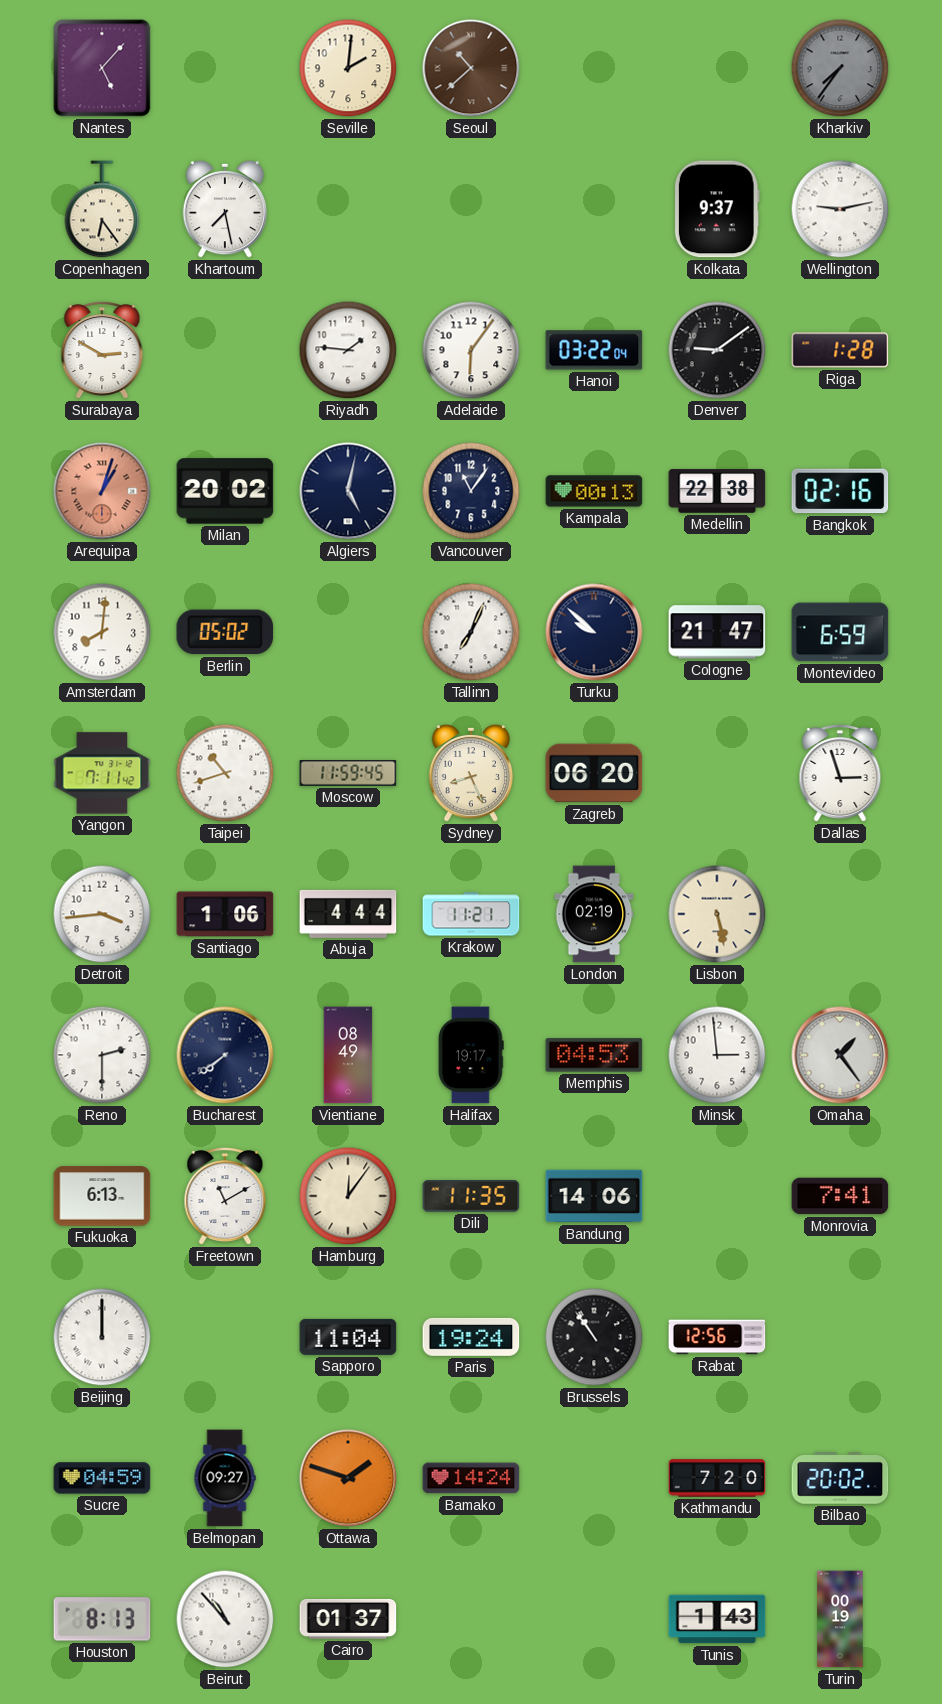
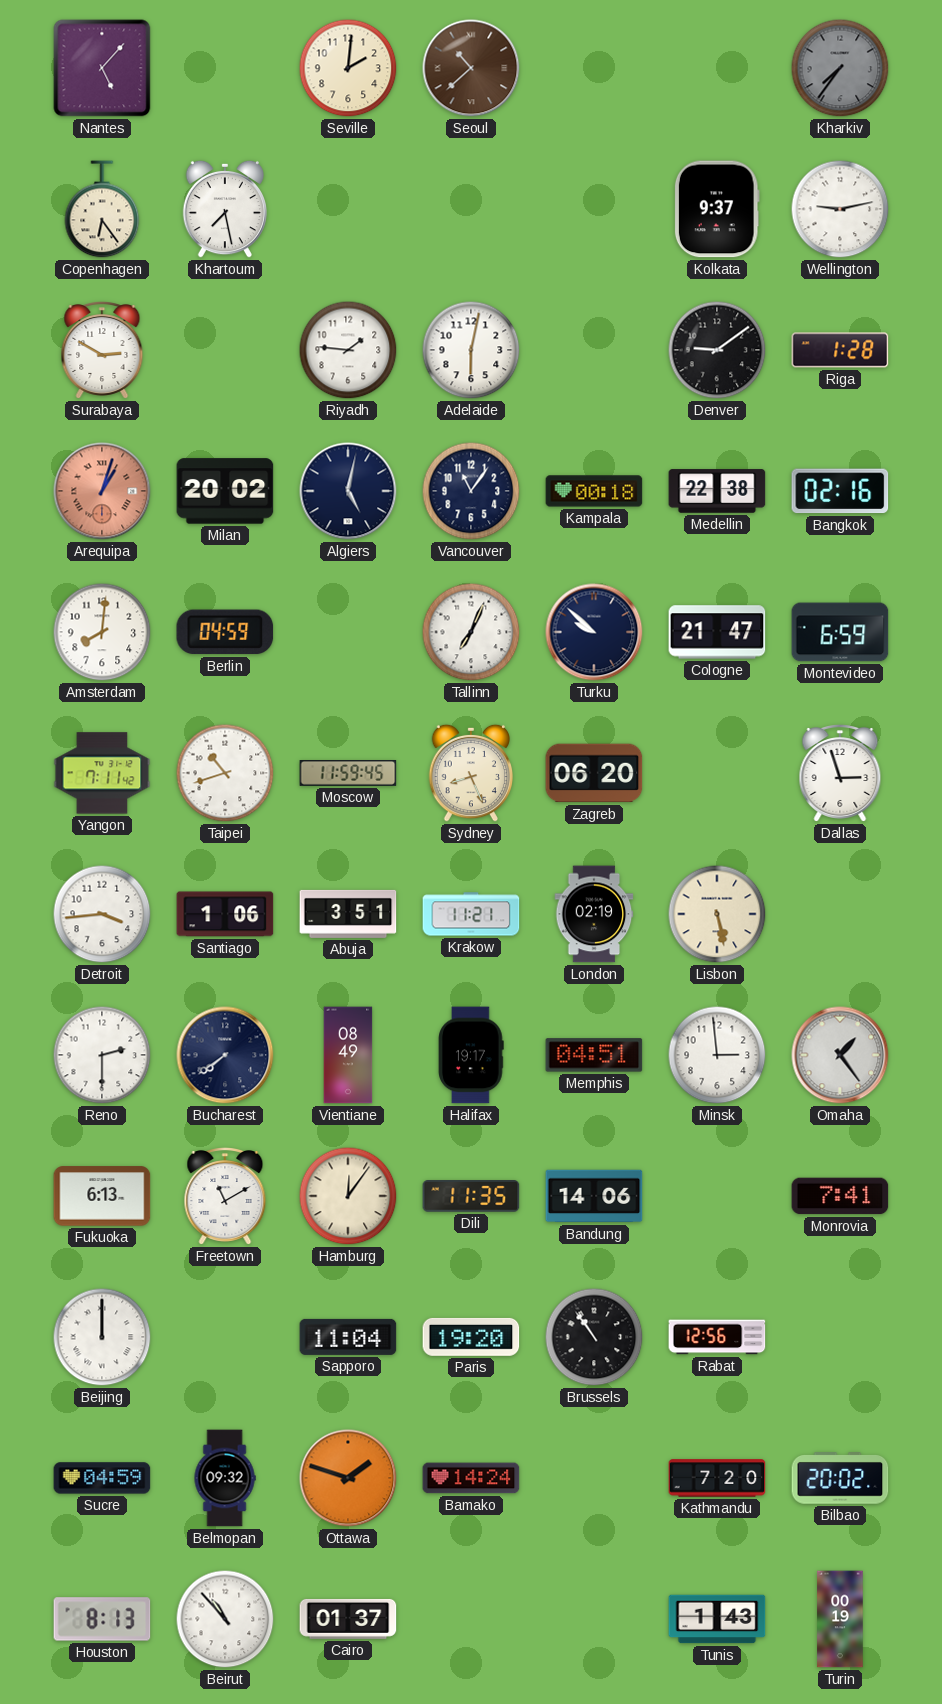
Adelaide: 6:06 -> 6:02
Hanoi: 03:22 -> none
Kampala: 00:13 -> 00:18
Berlin: 05:02 -> 04:59
Abuja: 4:44 -> 3:51
Memphis: 04:53 -> 04:51
Paris: 19:24 -> 19:20
Belmopan: 09:27 -> 09:32
